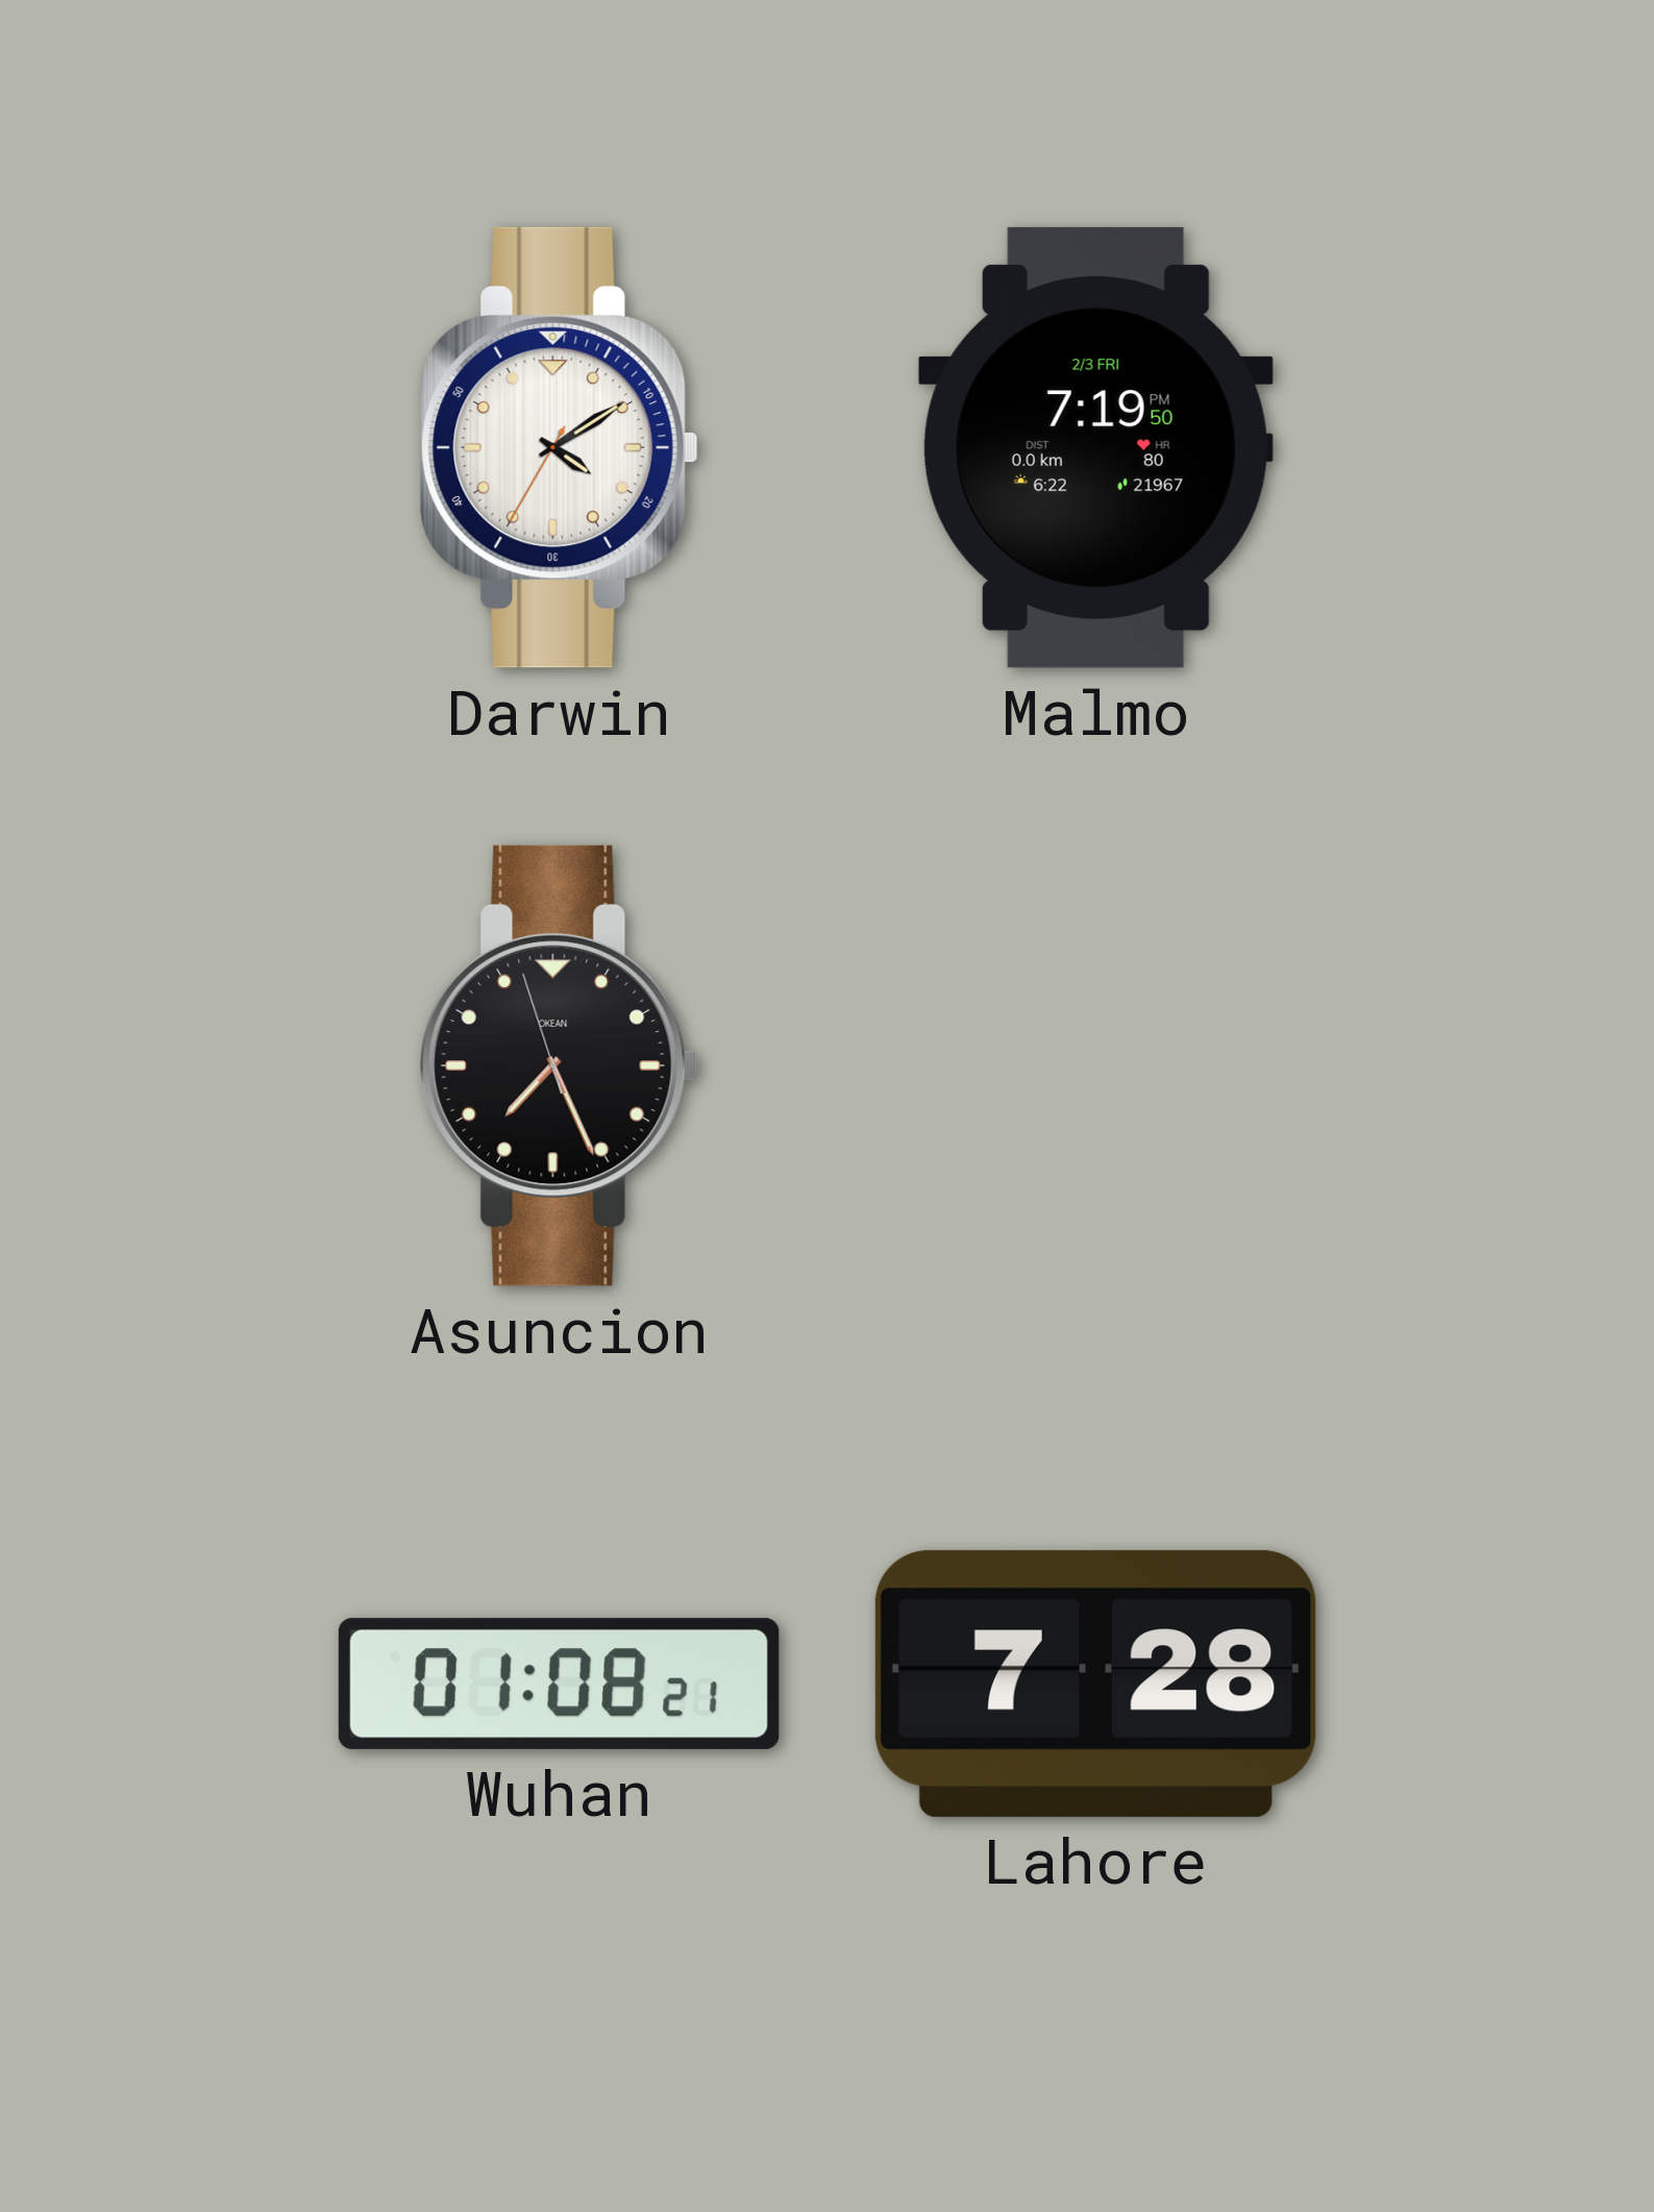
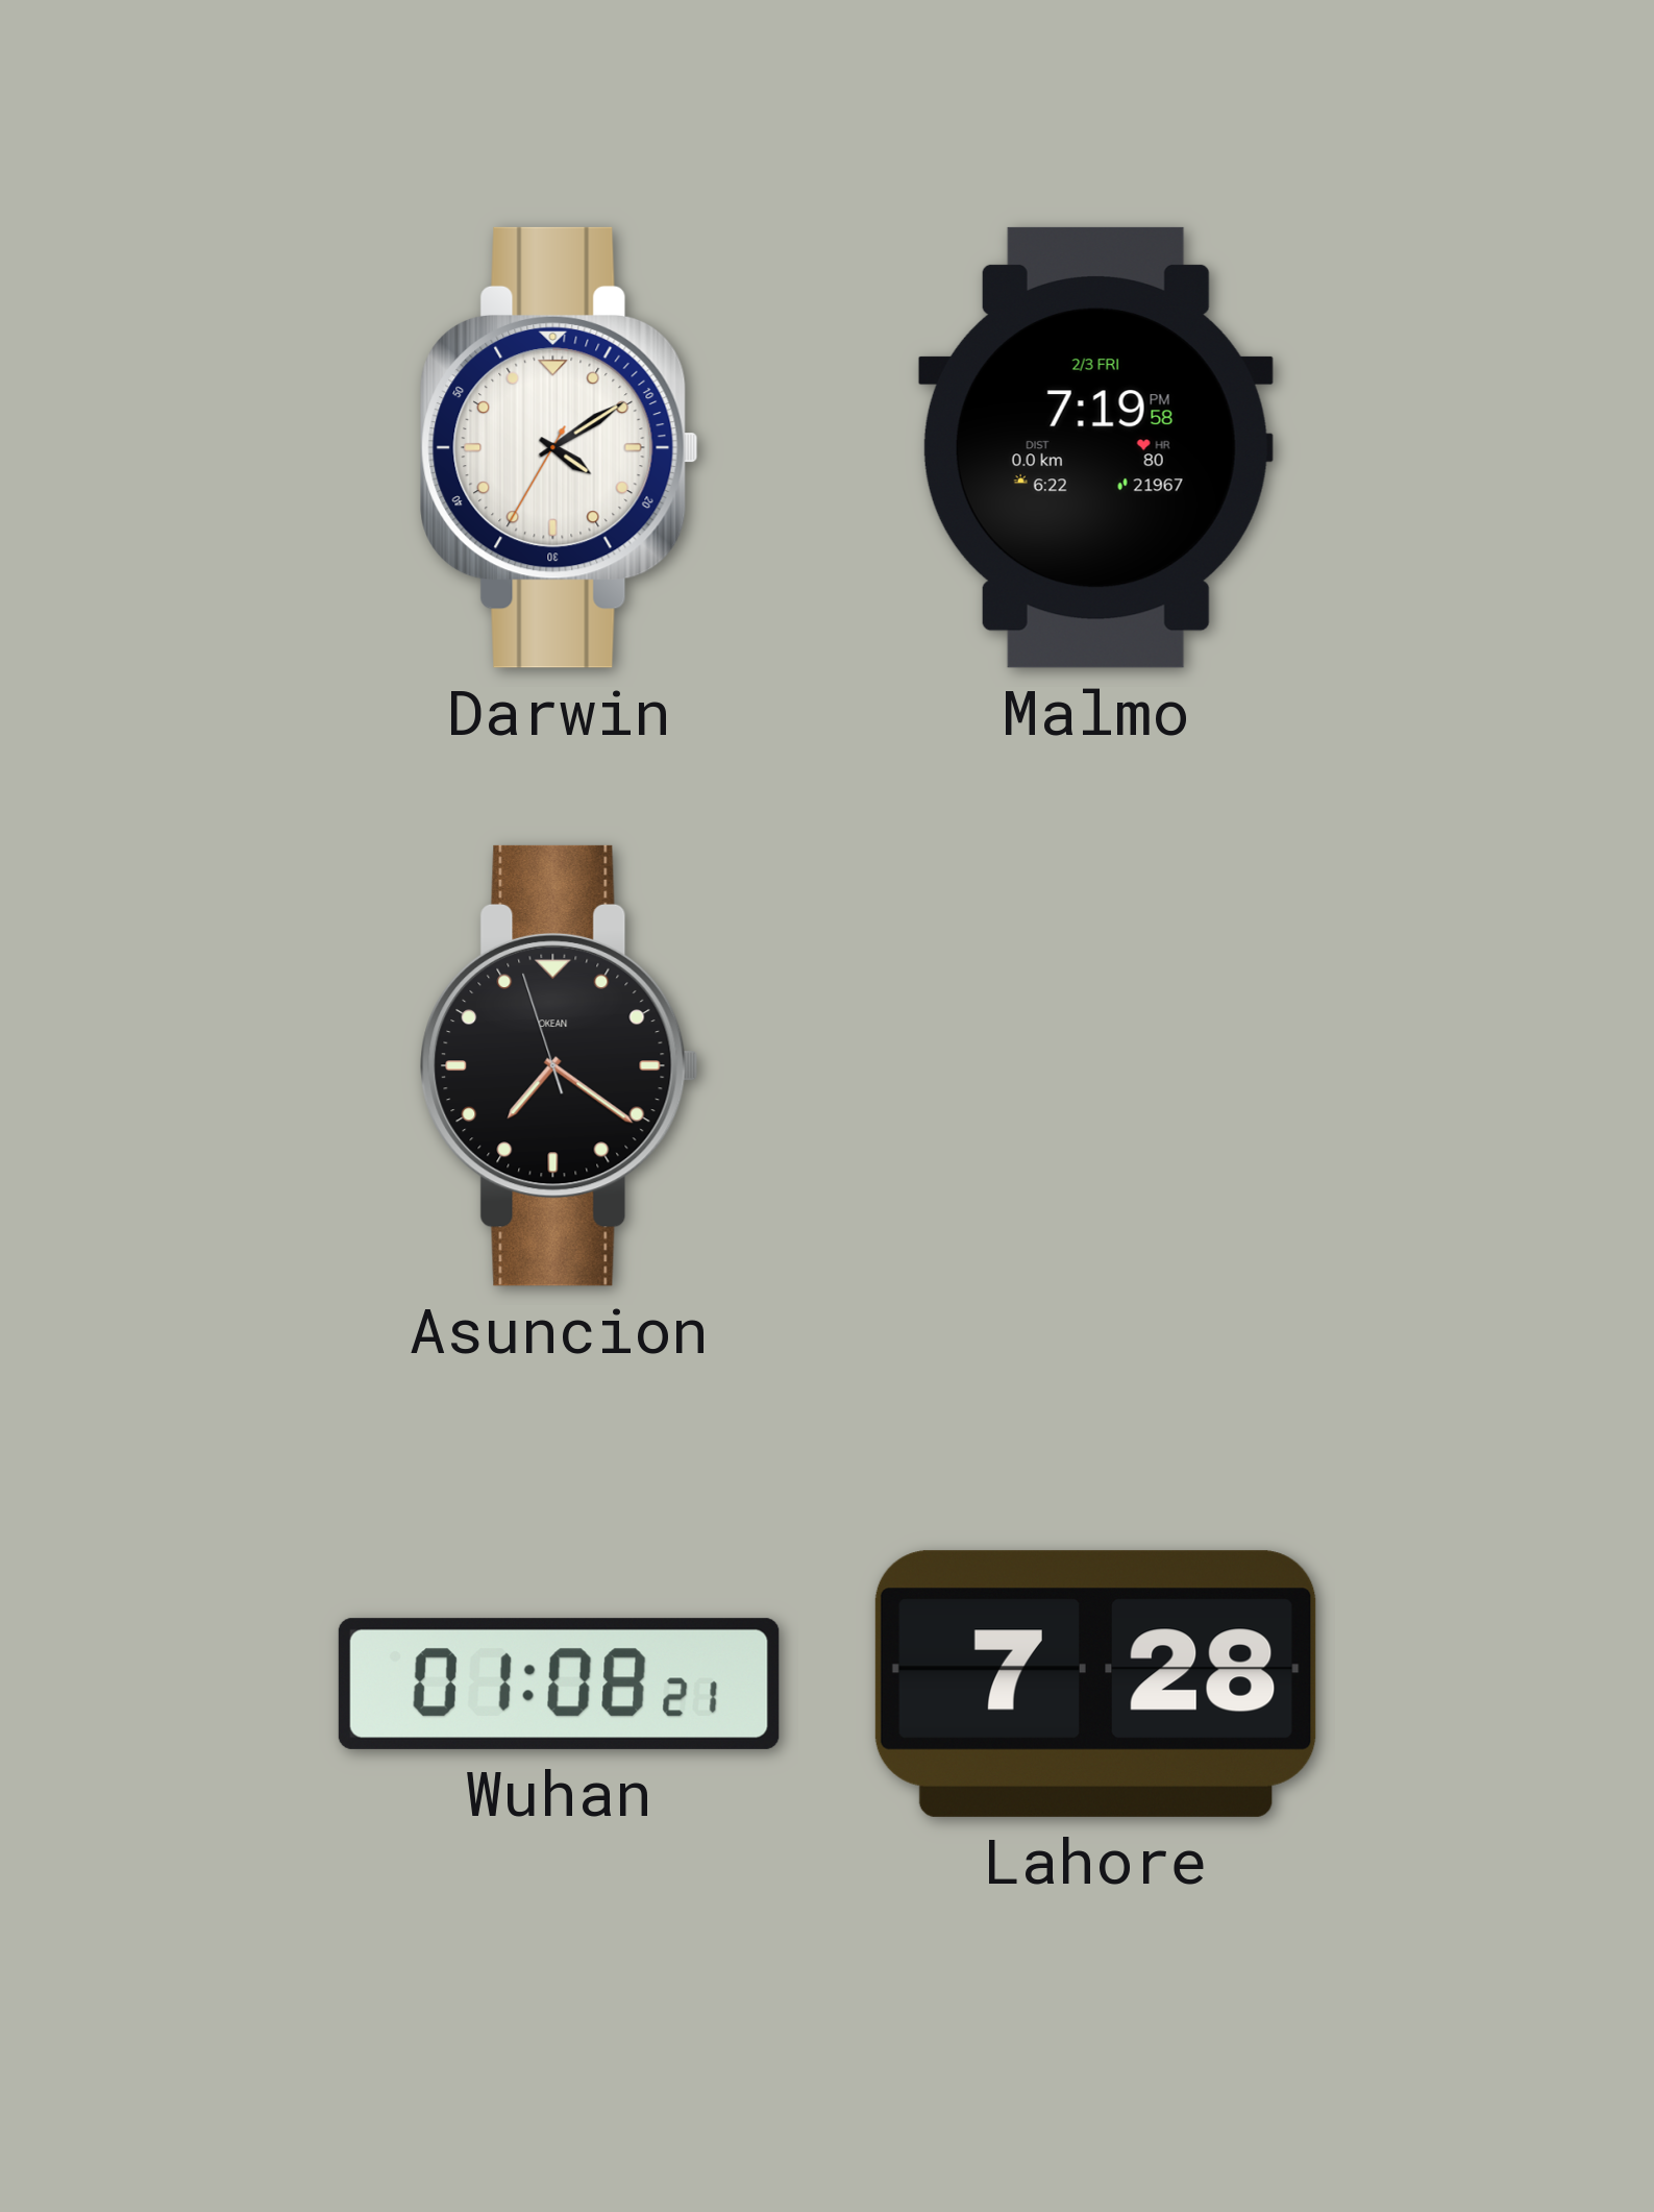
Malmo: 7:19:50 PM -> 7:19:58 PM
Asuncion: 7:25 -> 7:20
